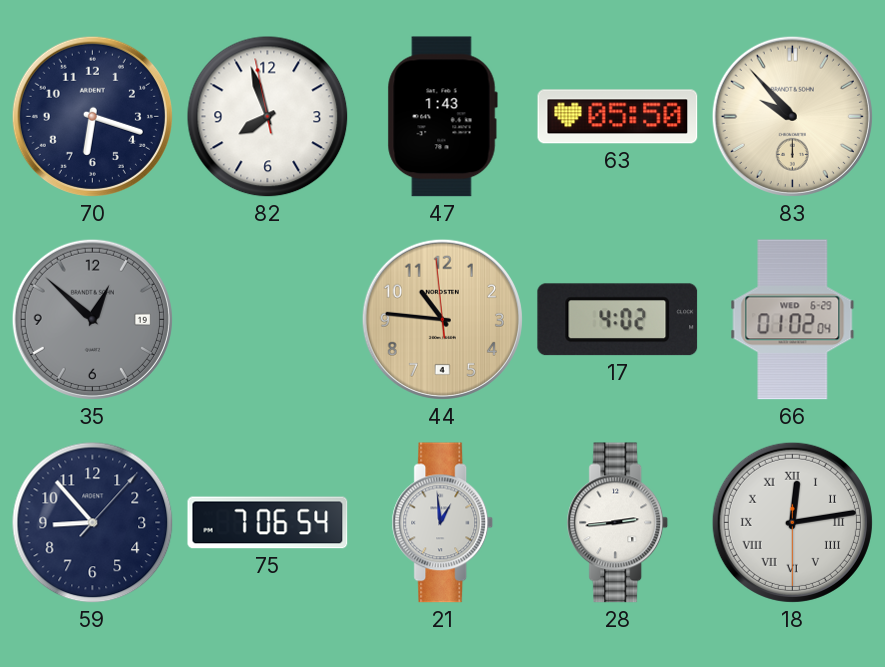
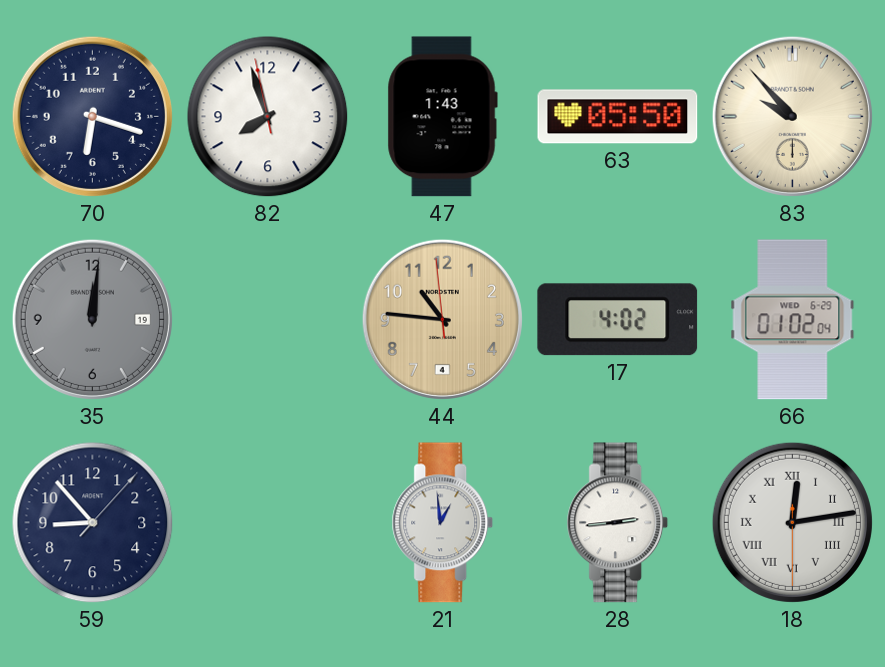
35: 12:52 -> 12:01
75: 7:06 -> none
